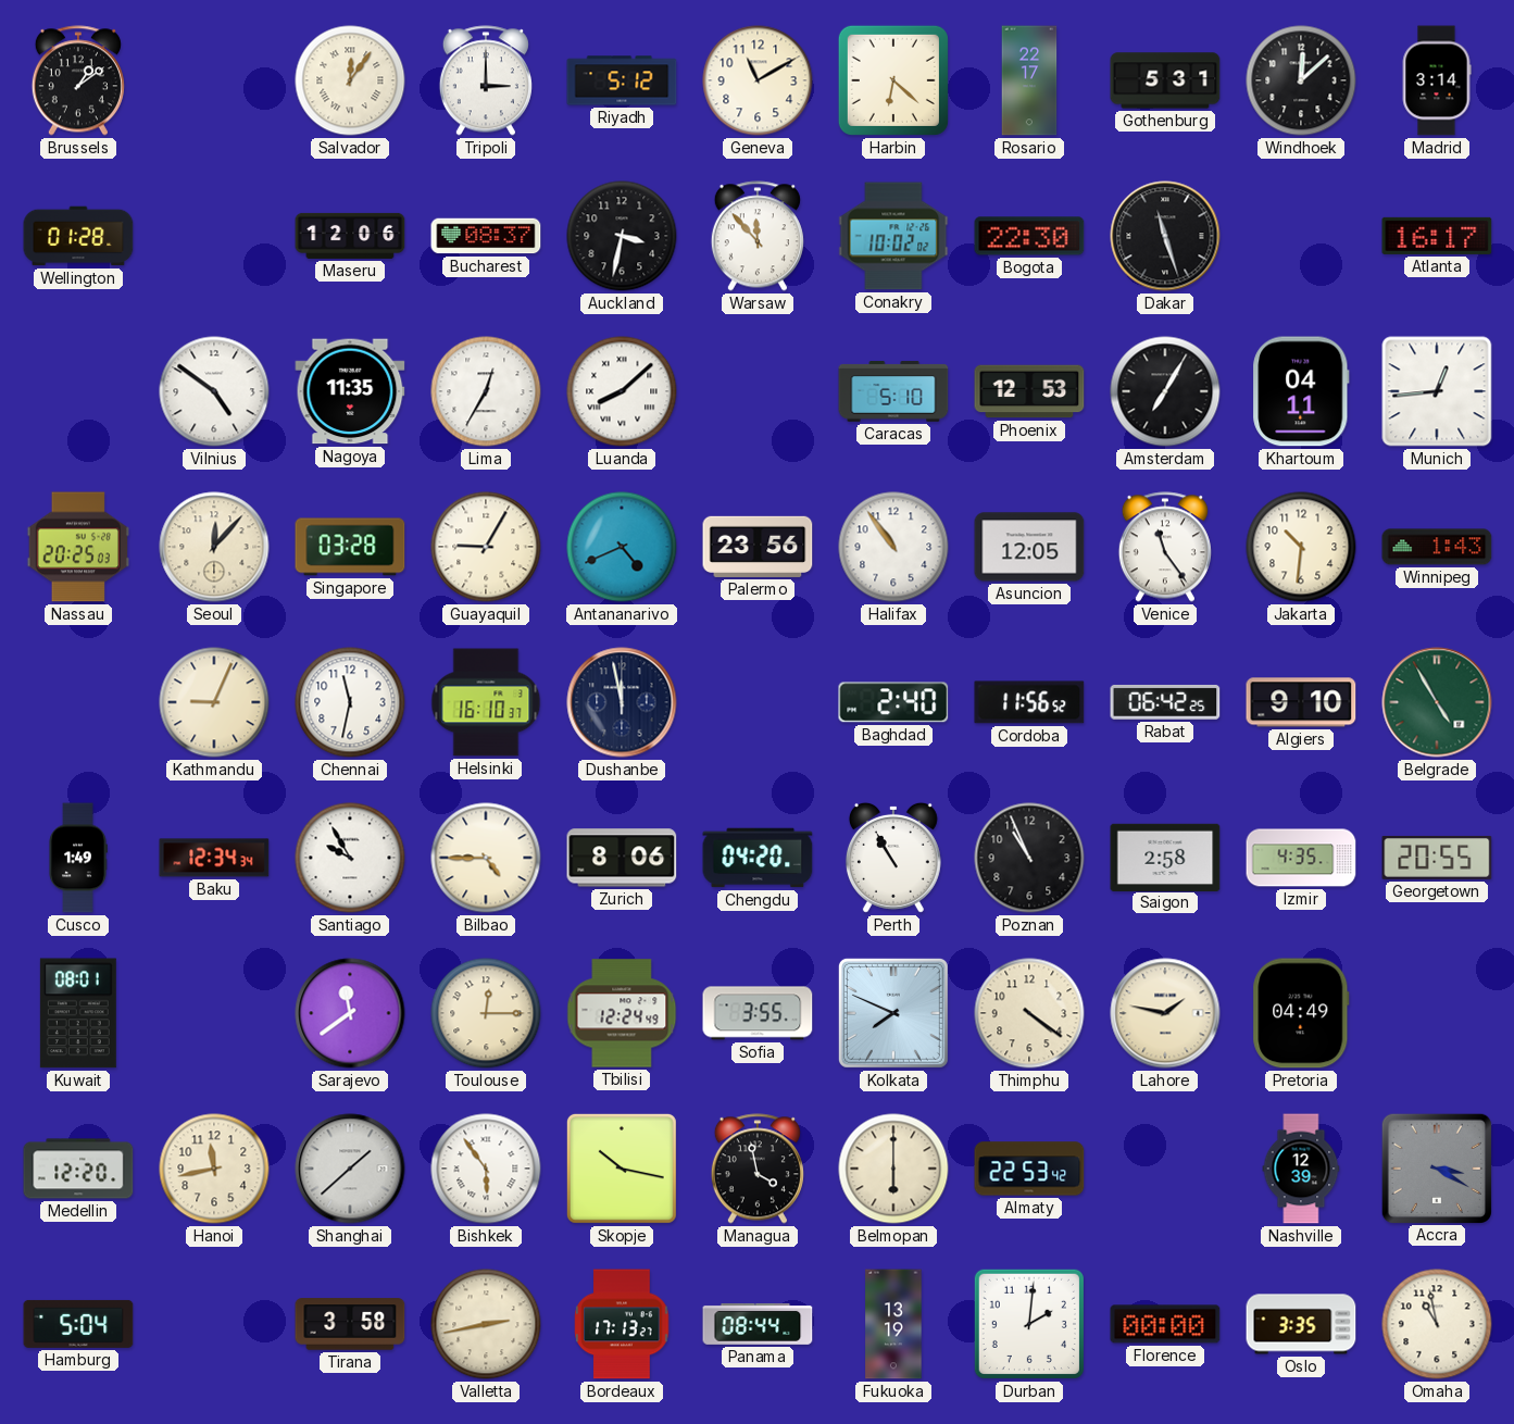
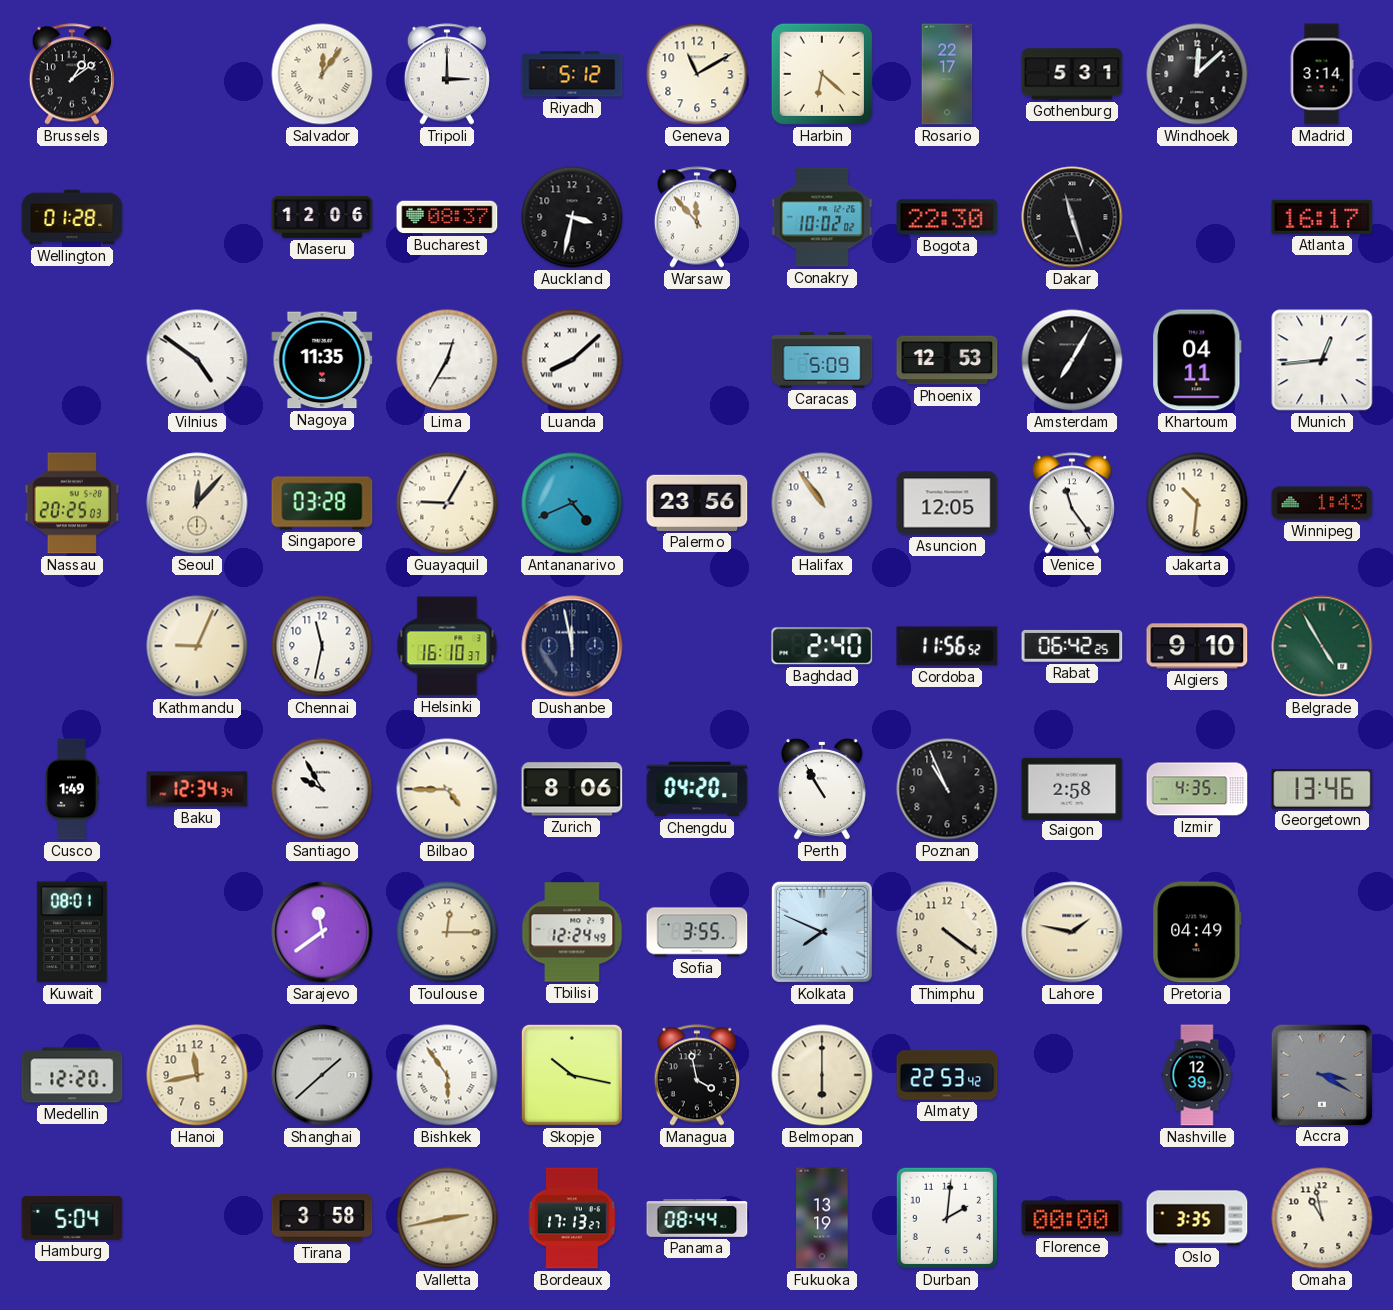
Caracas: 5:10 -> 5:09
Georgetown: 20:55 -> 13:46
